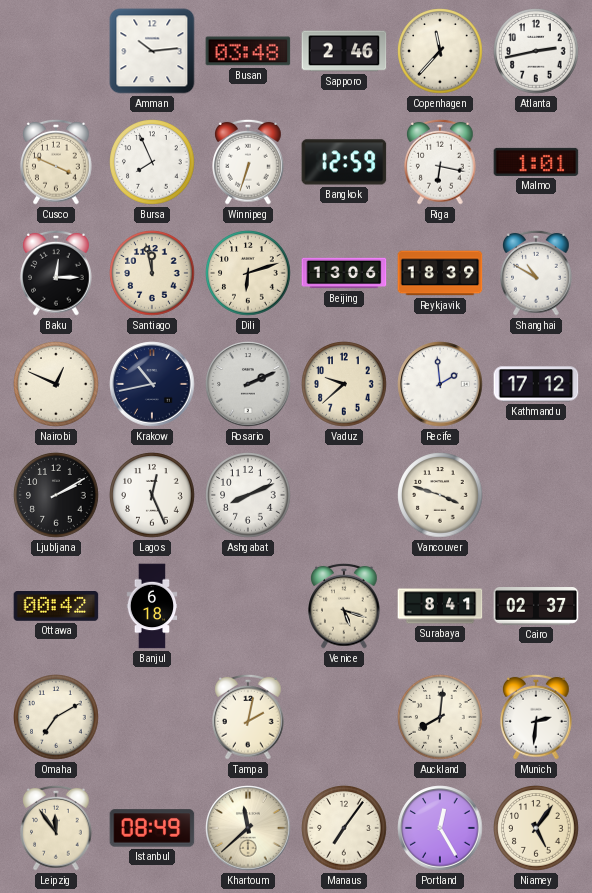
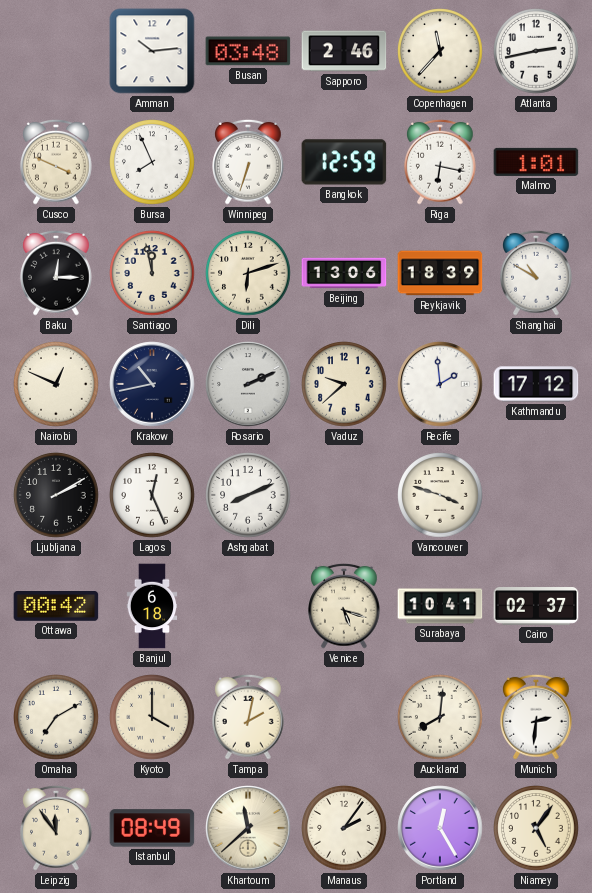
Surabaya: 8:41 -> 10:41
Kyoto: none -> 4:00
Manaus: 7:06 -> 2:06
